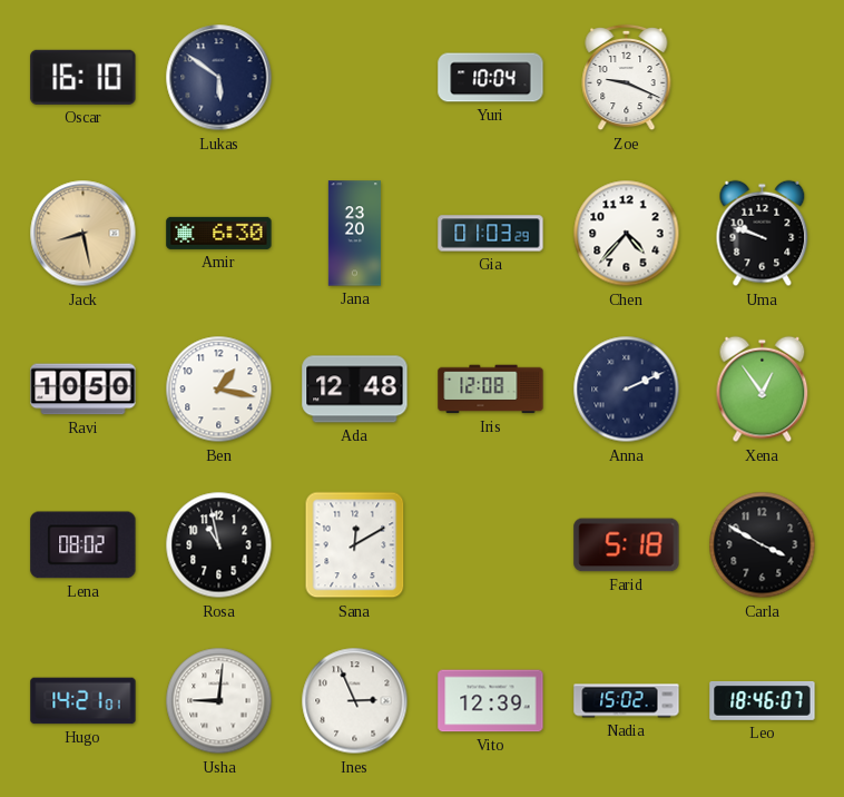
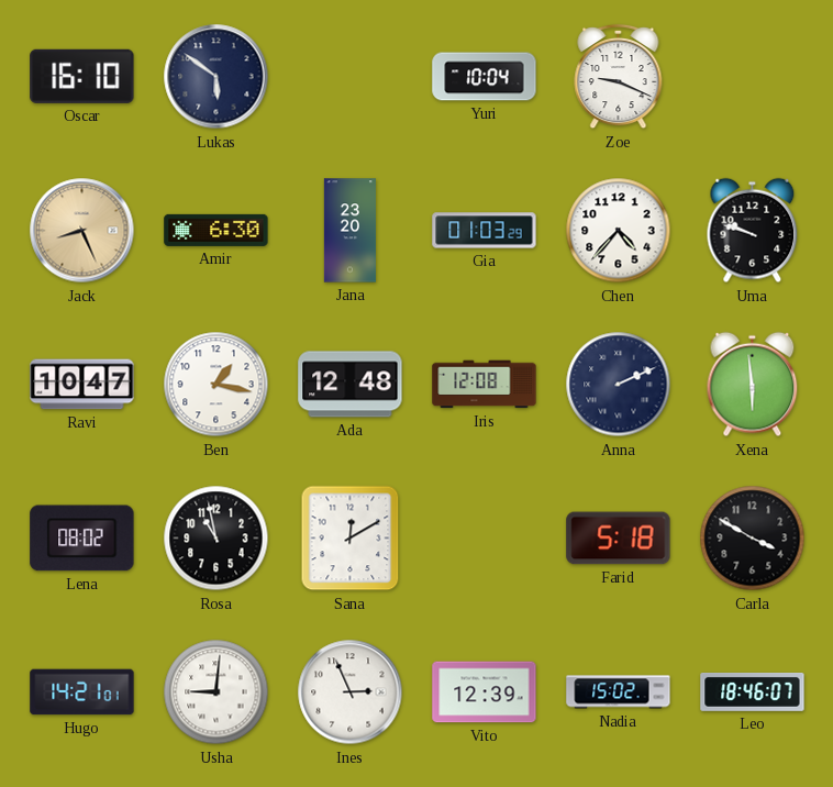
Jack: 8:28 -> 8:26
Ravi: 10:50 -> 10:47
Xena: 12:54 -> 5:59
